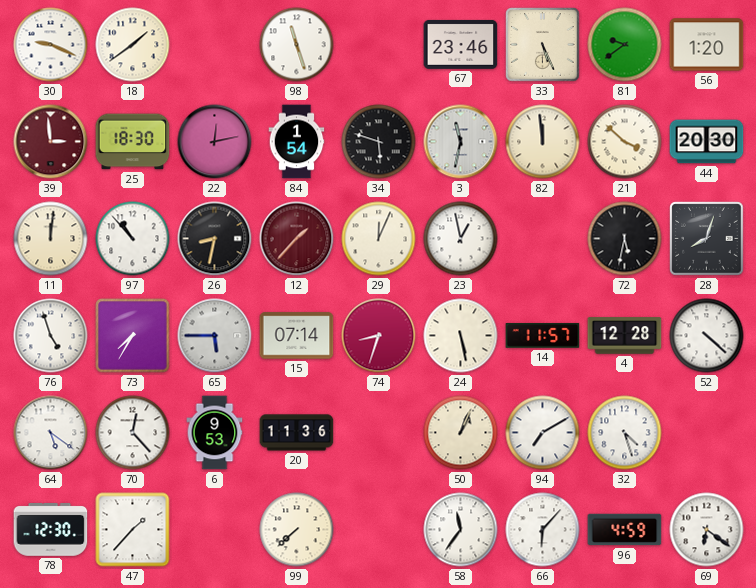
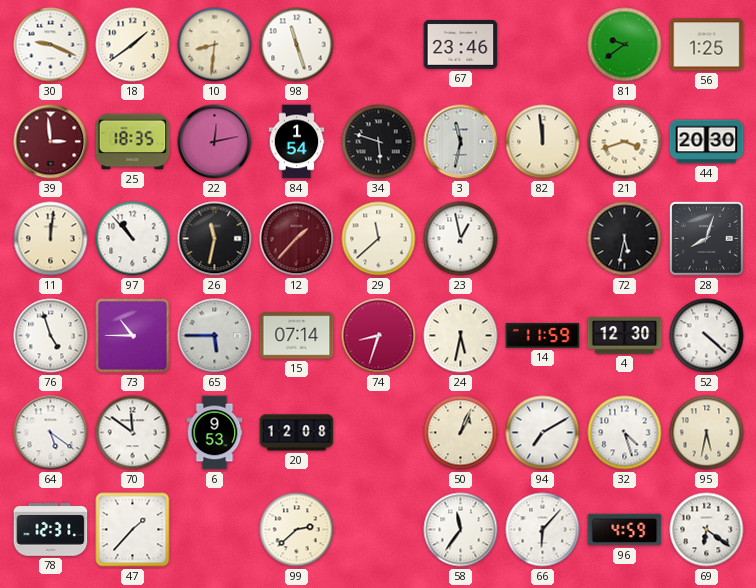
10: none -> 8:31
33: 5:26 -> none
56: 1:20 -> 1:25
25: 18:30 -> 18:35
21: 3:52 -> 3:42
26: 8:32 -> 11:32
29: 12:04 -> 11:38
73: 7:35 -> 10:45
24: 5:28 -> 5:32
14: 11:57 -> 11:59
4: 12:28 -> 12:30
70: 12:23 -> 11:51
20: 11:36 -> 12:08
95: none -> 5:32
78: 12:30 -> 12:31
99: 7:38 -> 2:38
